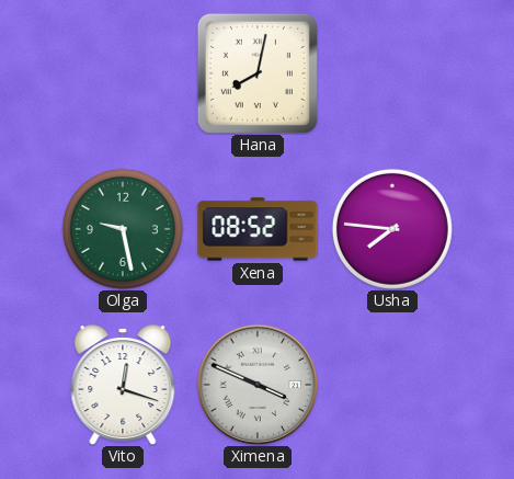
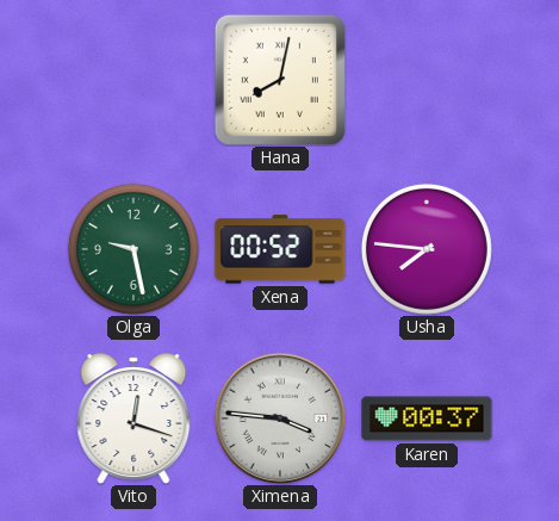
Xena: 08:52 -> 00:52
Ximena: 3:49 -> 3:46
Karen: none -> 00:37
